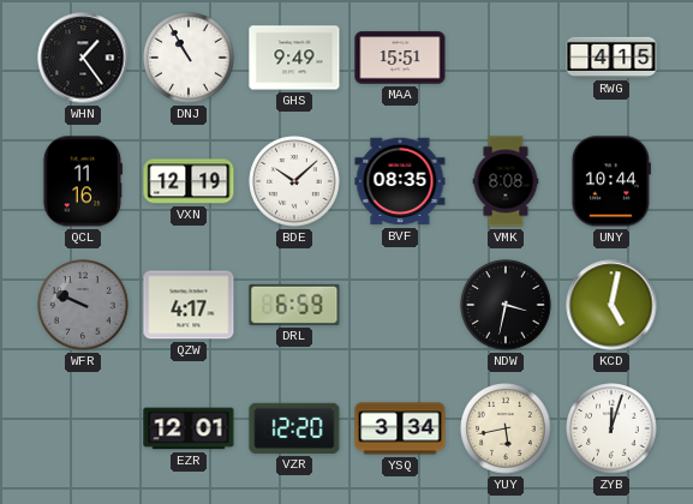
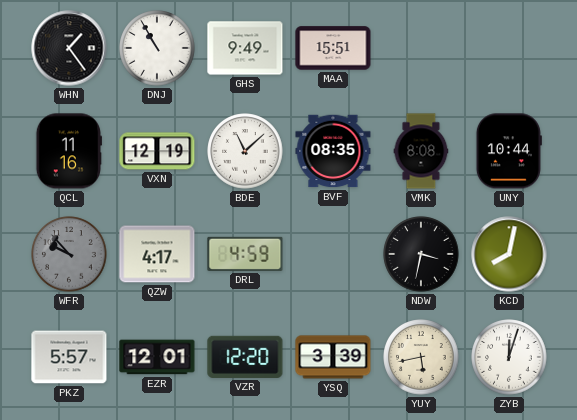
RWG: 4:15 -> none
BDE: 10:08 -> 11:08
WFR: 9:49 -> 9:53
DRL: 6:59 -> 4:59
KCD: 5:02 -> 8:02
PKZ: none -> 5:57
YSQ: 3:34 -> 3:39
